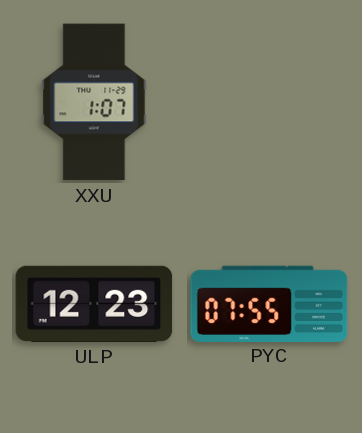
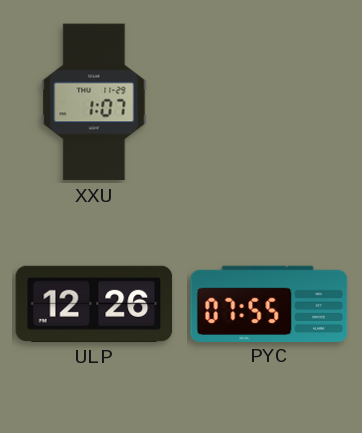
ULP: 12:23 -> 12:26
